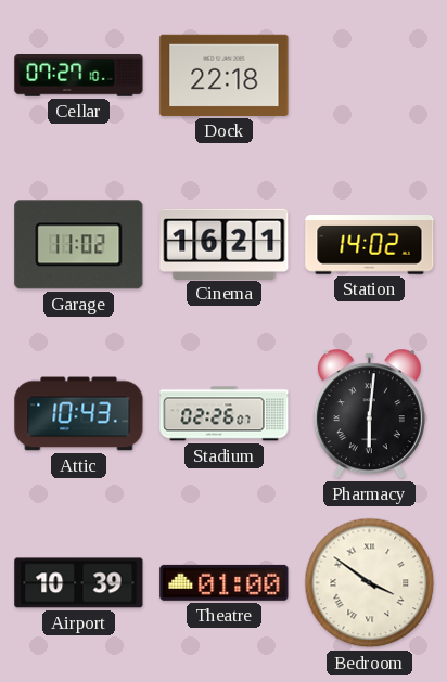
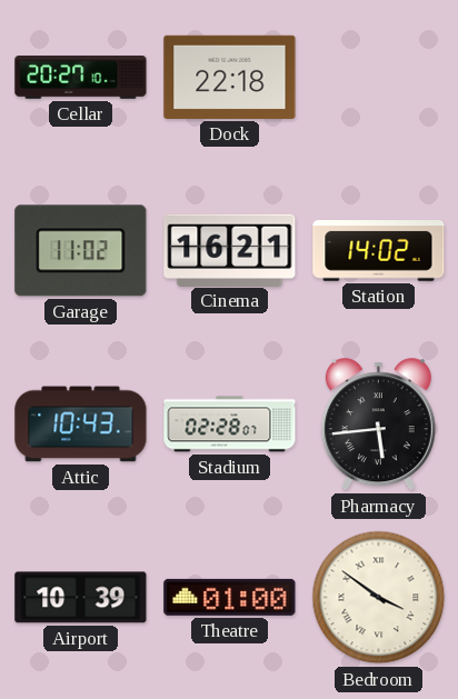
Cellar: 07:27 -> 20:27
Stadium: 02:26 -> 02:28
Pharmacy: 6:01 -> 5:44
